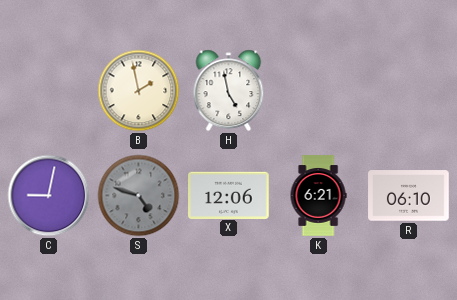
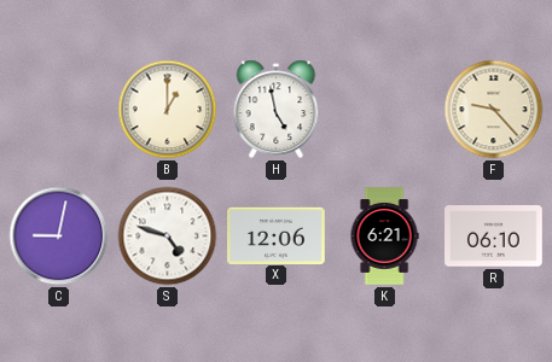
B: 1:58 -> 1:00
F: none -> 9:23
S dial: grey -> white
